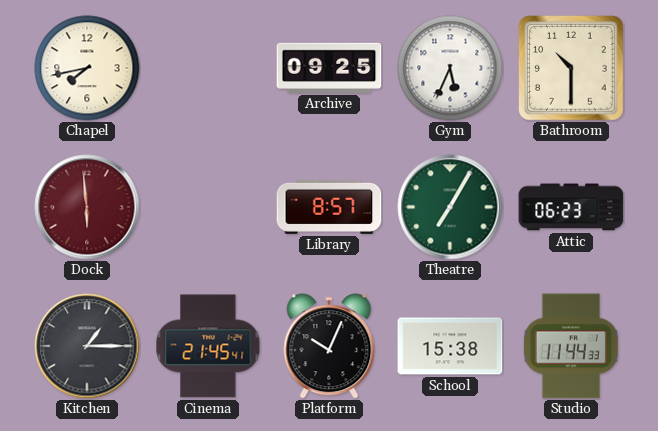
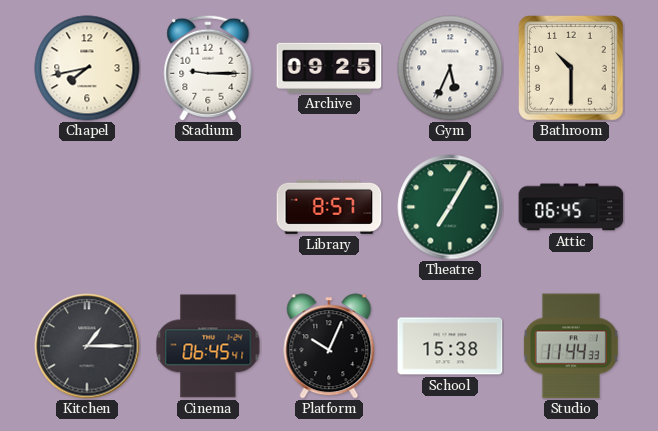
Stadium: none -> 9:15
Dock: 5:59 -> none
Attic: 06:23 -> 06:45
Cinema: 21:45 -> 06:45
